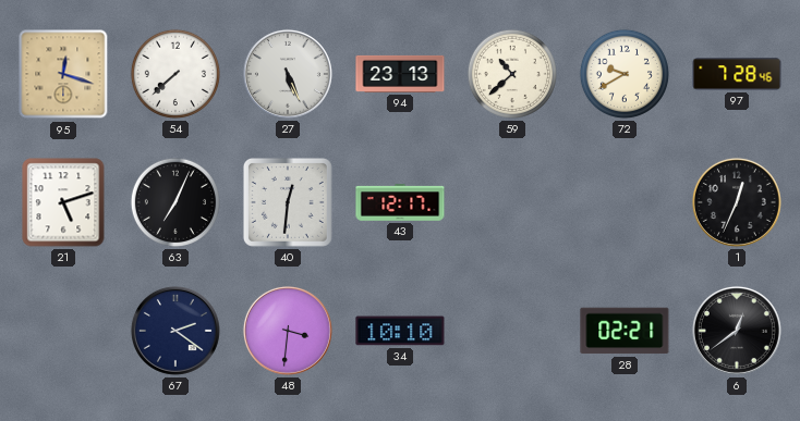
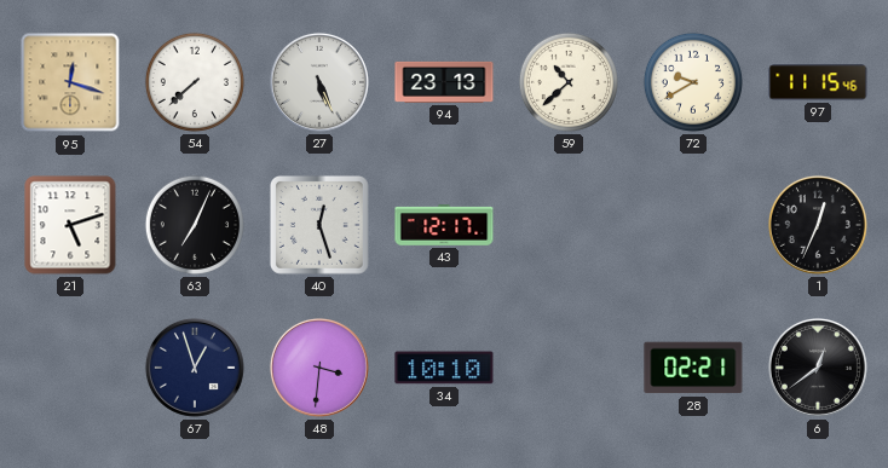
97: 7:28 -> 11:15
40: 12:31 -> 12:27
67: 2:21 -> 12:57
